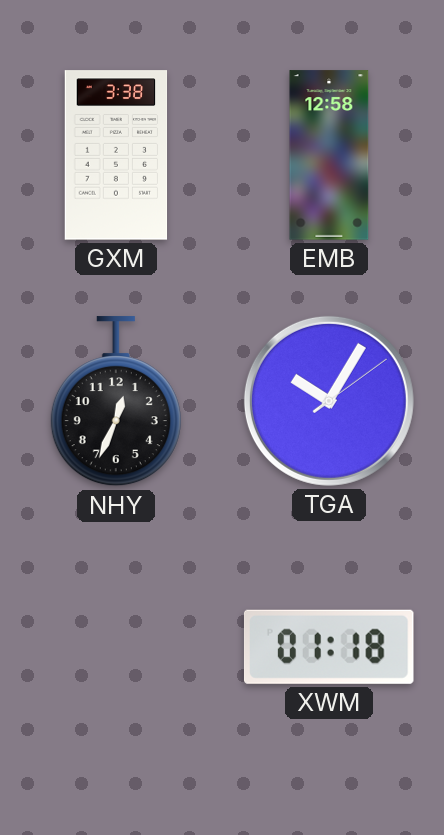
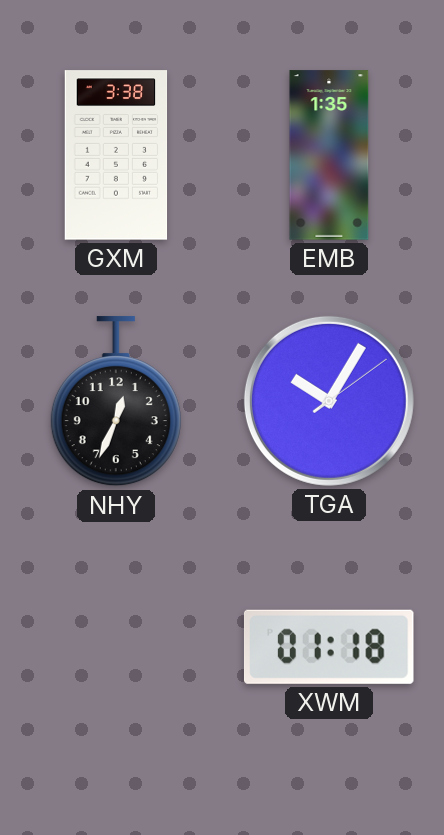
EMB: 12:58 -> 1:35
